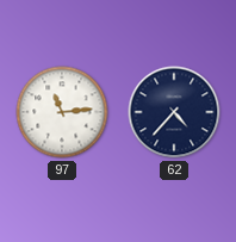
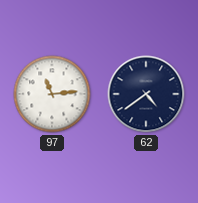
62: 4:37 -> 4:39
